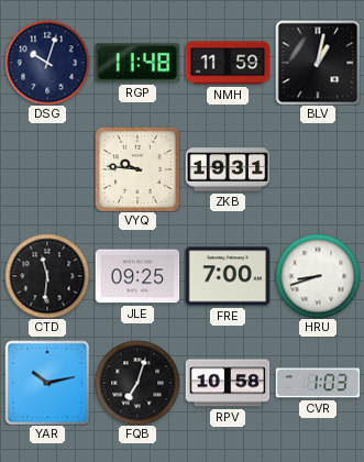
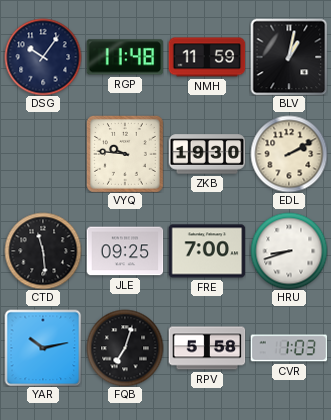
DSG: 10:03 -> 10:06
ZKB: 19:31 -> 19:30
EDL: none -> 2:10
CTD: 11:31 -> 11:29
RPV: 10:58 -> 5:58
